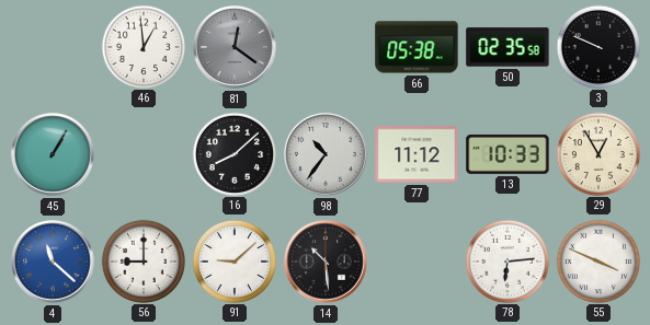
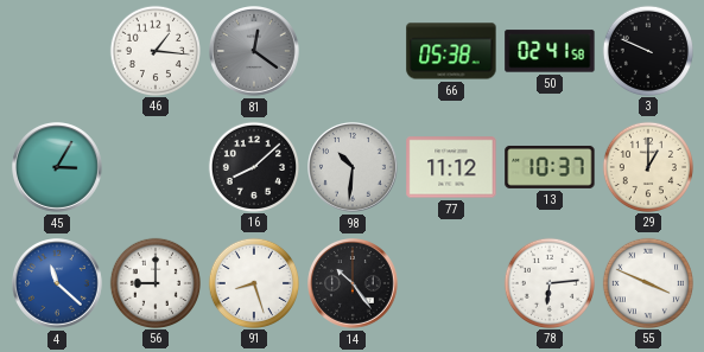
46: 12:59 -> 1:16
50: 02:35 -> 02:41
45: 1:05 -> 3:05
98: 10:36 -> 10:31
13: 10:33 -> 10:37
29: 12:55 -> 1:00
91: 9:08 -> 8:27
14: 10:29 -> 10:24
